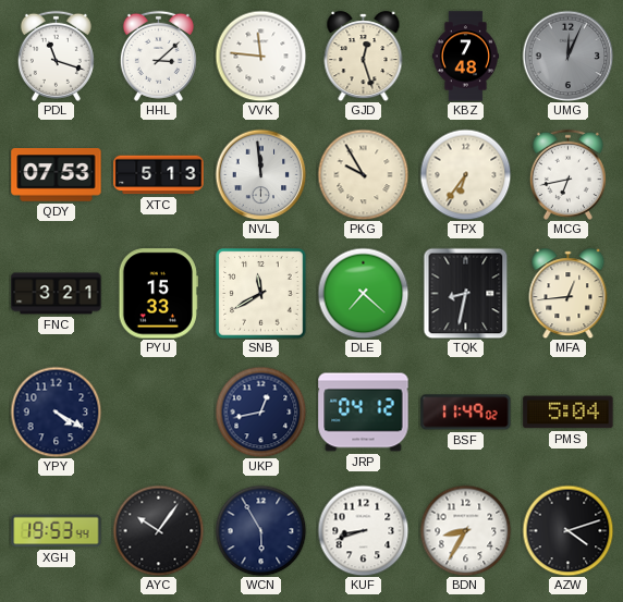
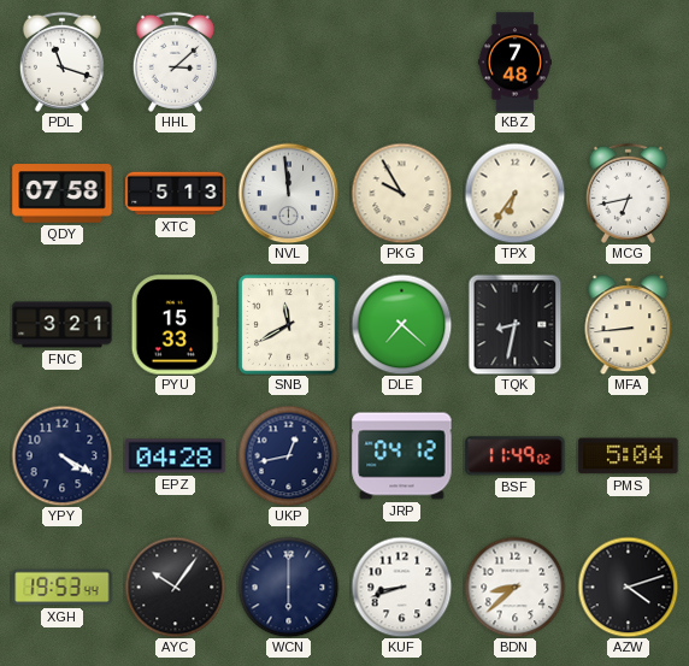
VVK: 11:46 -> none
GJD: 12:27 -> none
UMG: 12:04 -> none
QDY: 07:53 -> 07:58
MFA: 12:44 -> 8:44
EPZ: none -> 04:28
WCN: 5:55 -> 6:00
BDN: 8:35 -> 8:38
